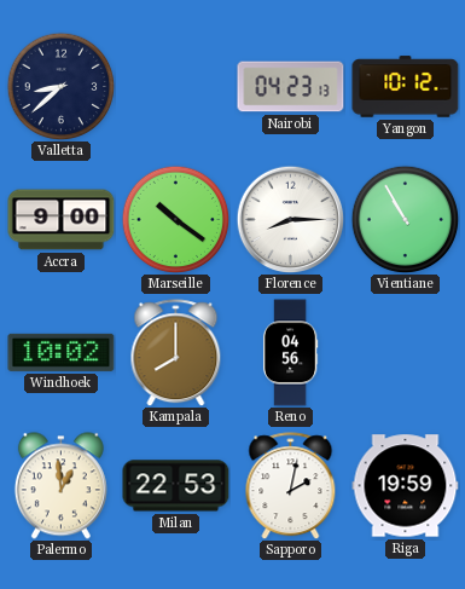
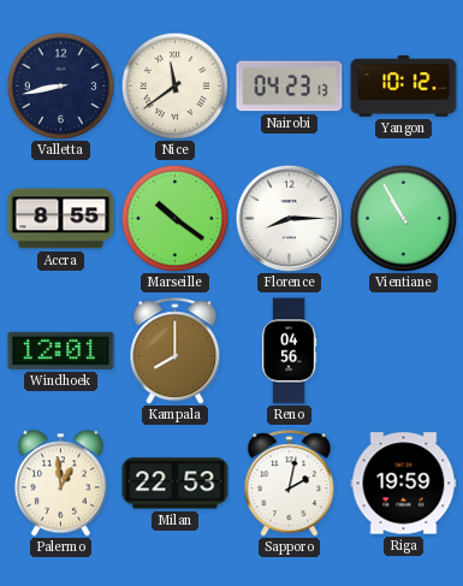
Valletta: 8:38 -> 8:43
Nice: none -> 11:39
Accra: 9:00 -> 8:55
Windhoek: 10:02 -> 12:01
